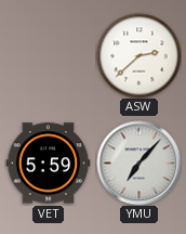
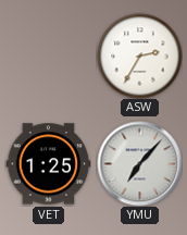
ASW: 2:38 -> 2:35
VET: 5:59 -> 1:25
